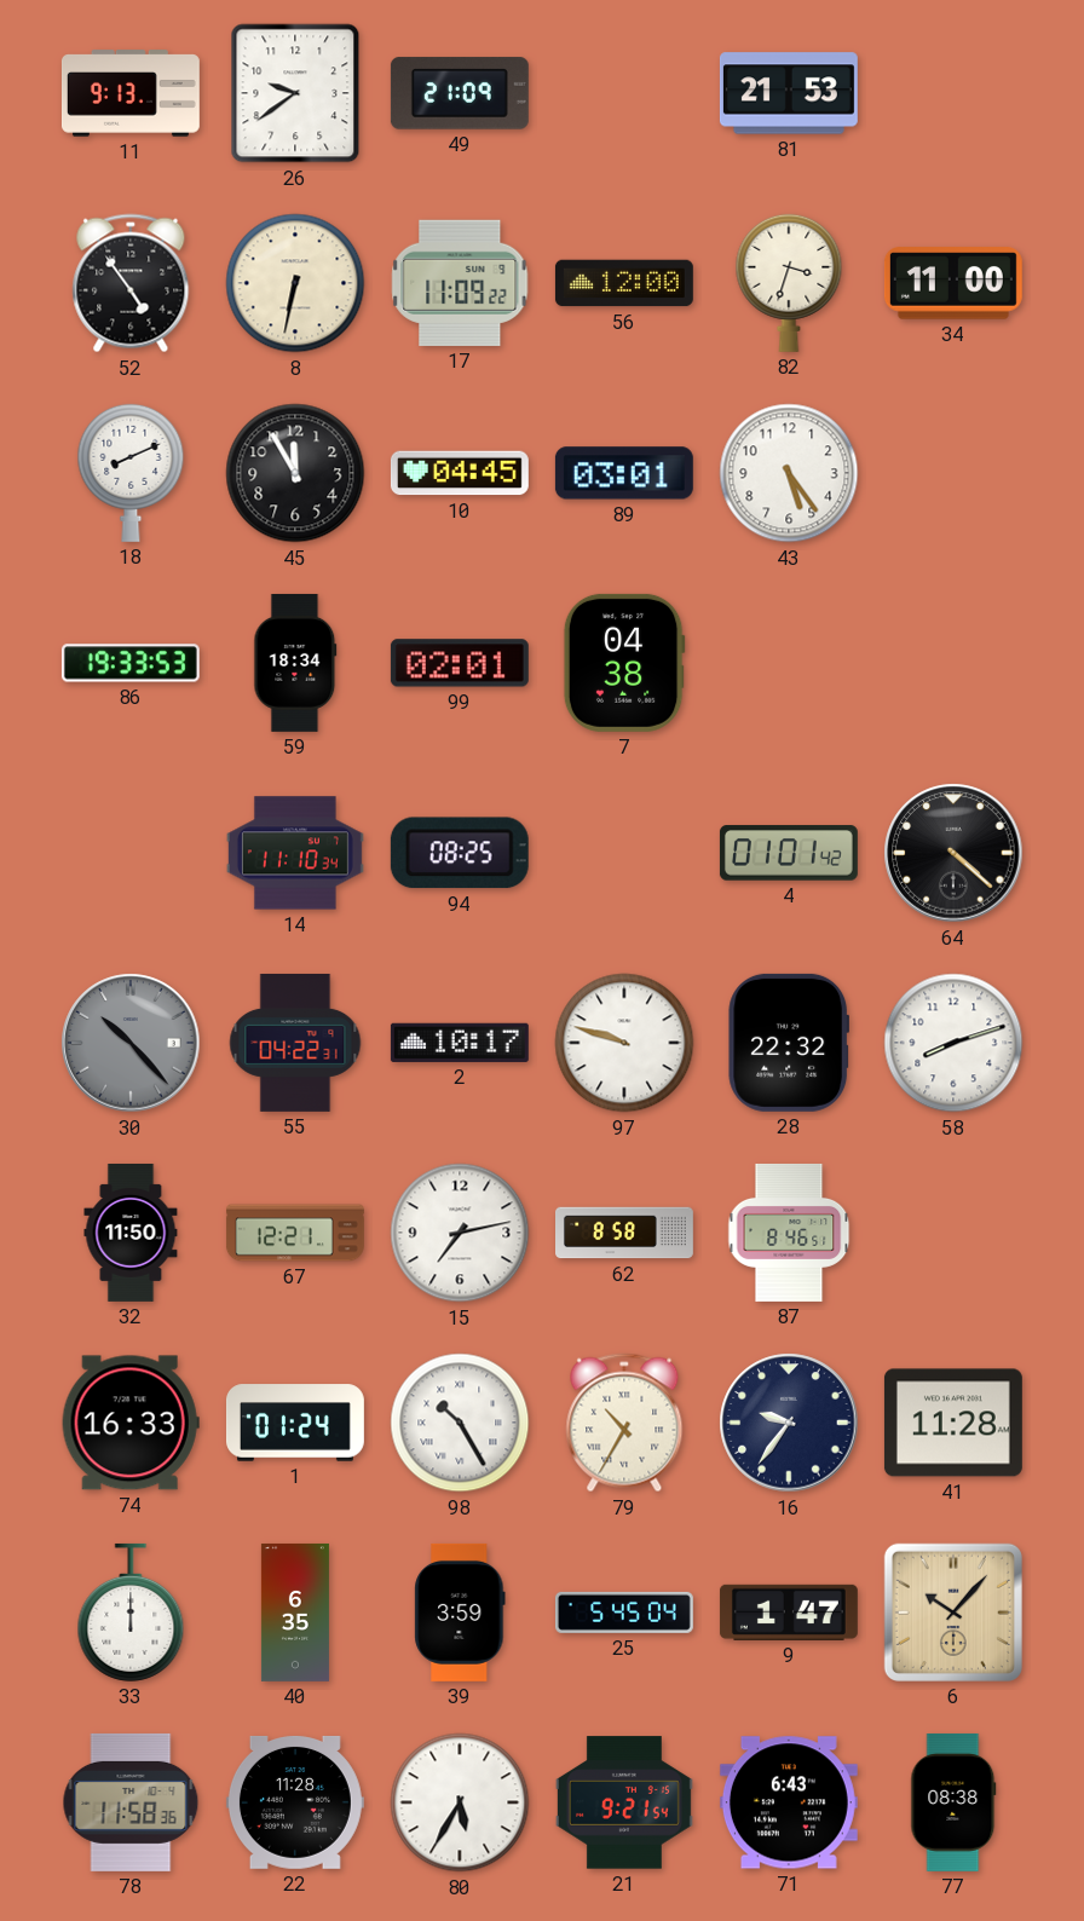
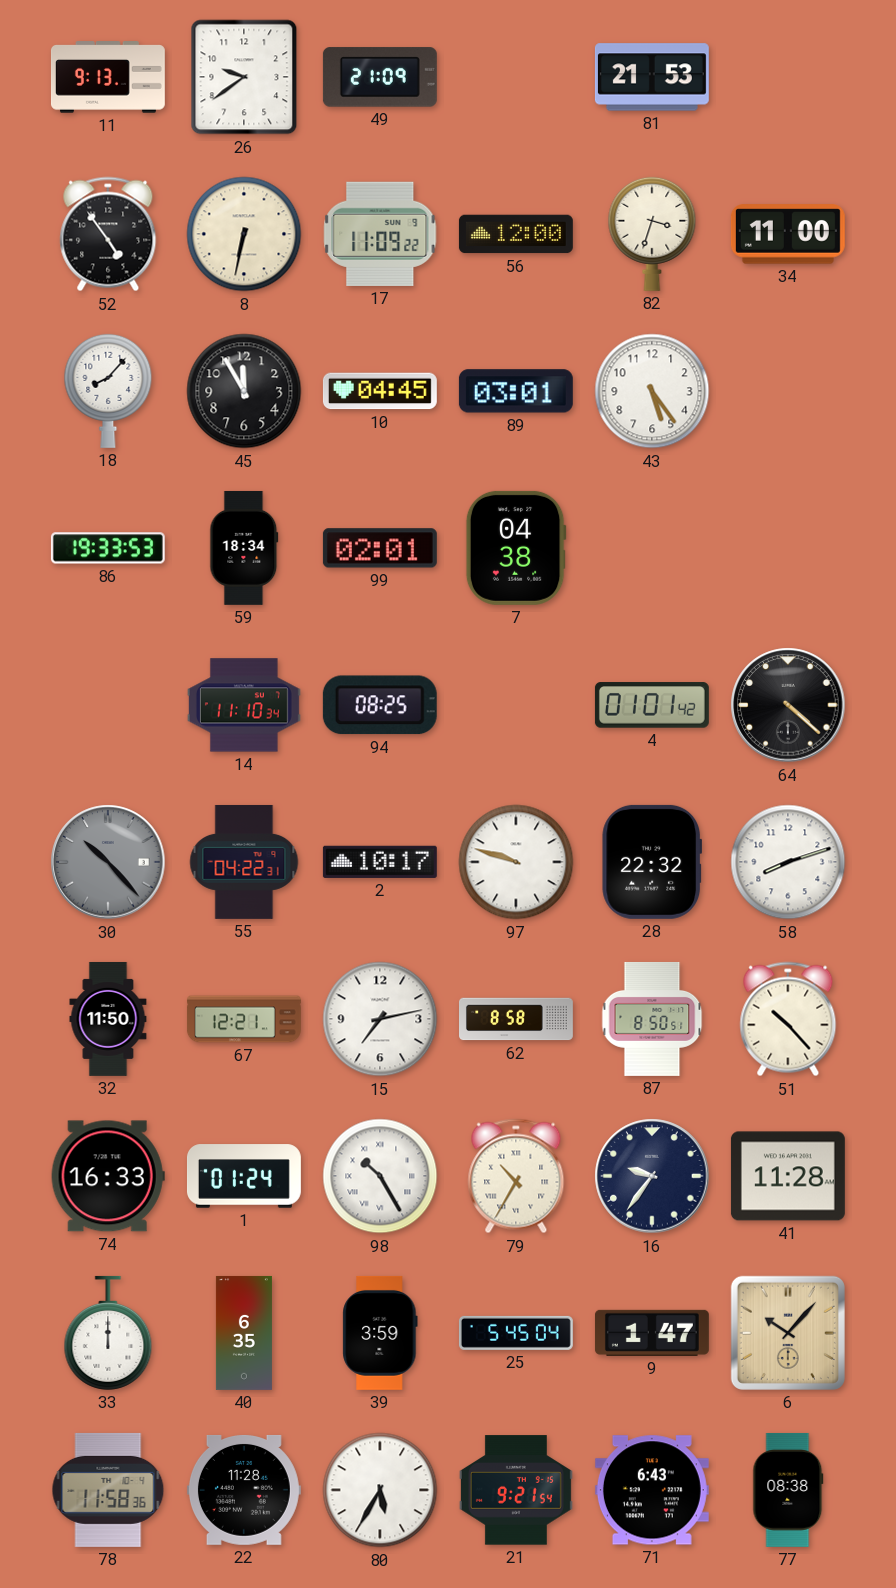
18: 8:11 -> 8:07
87: 8:46 -> 8:50
51: none -> 10:23
